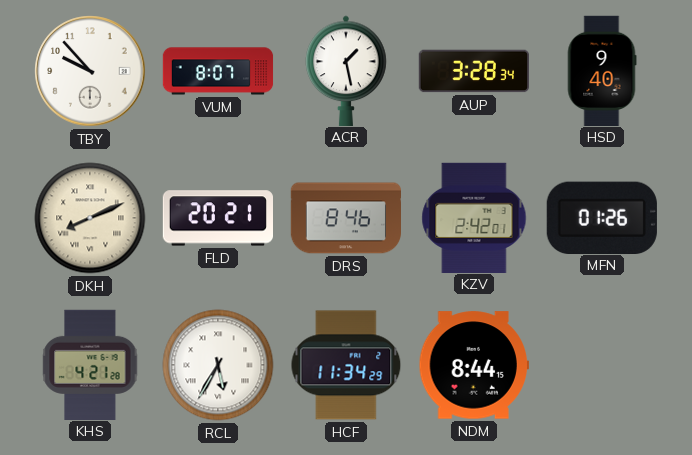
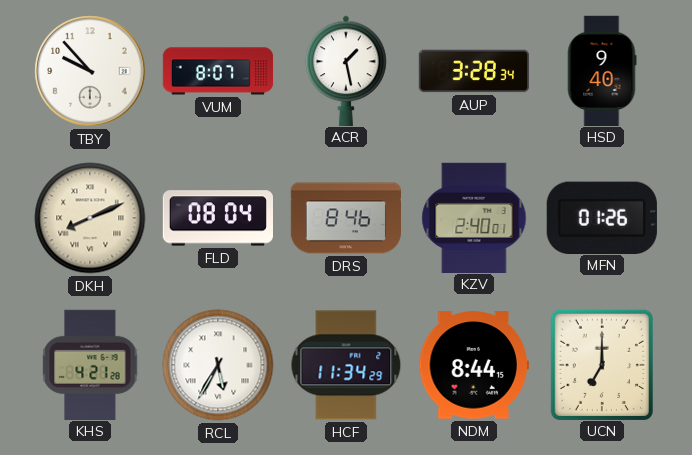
FLD: 20:21 -> 08:04
KZV: 2:42 -> 2:40
UCN: none -> 7:00
